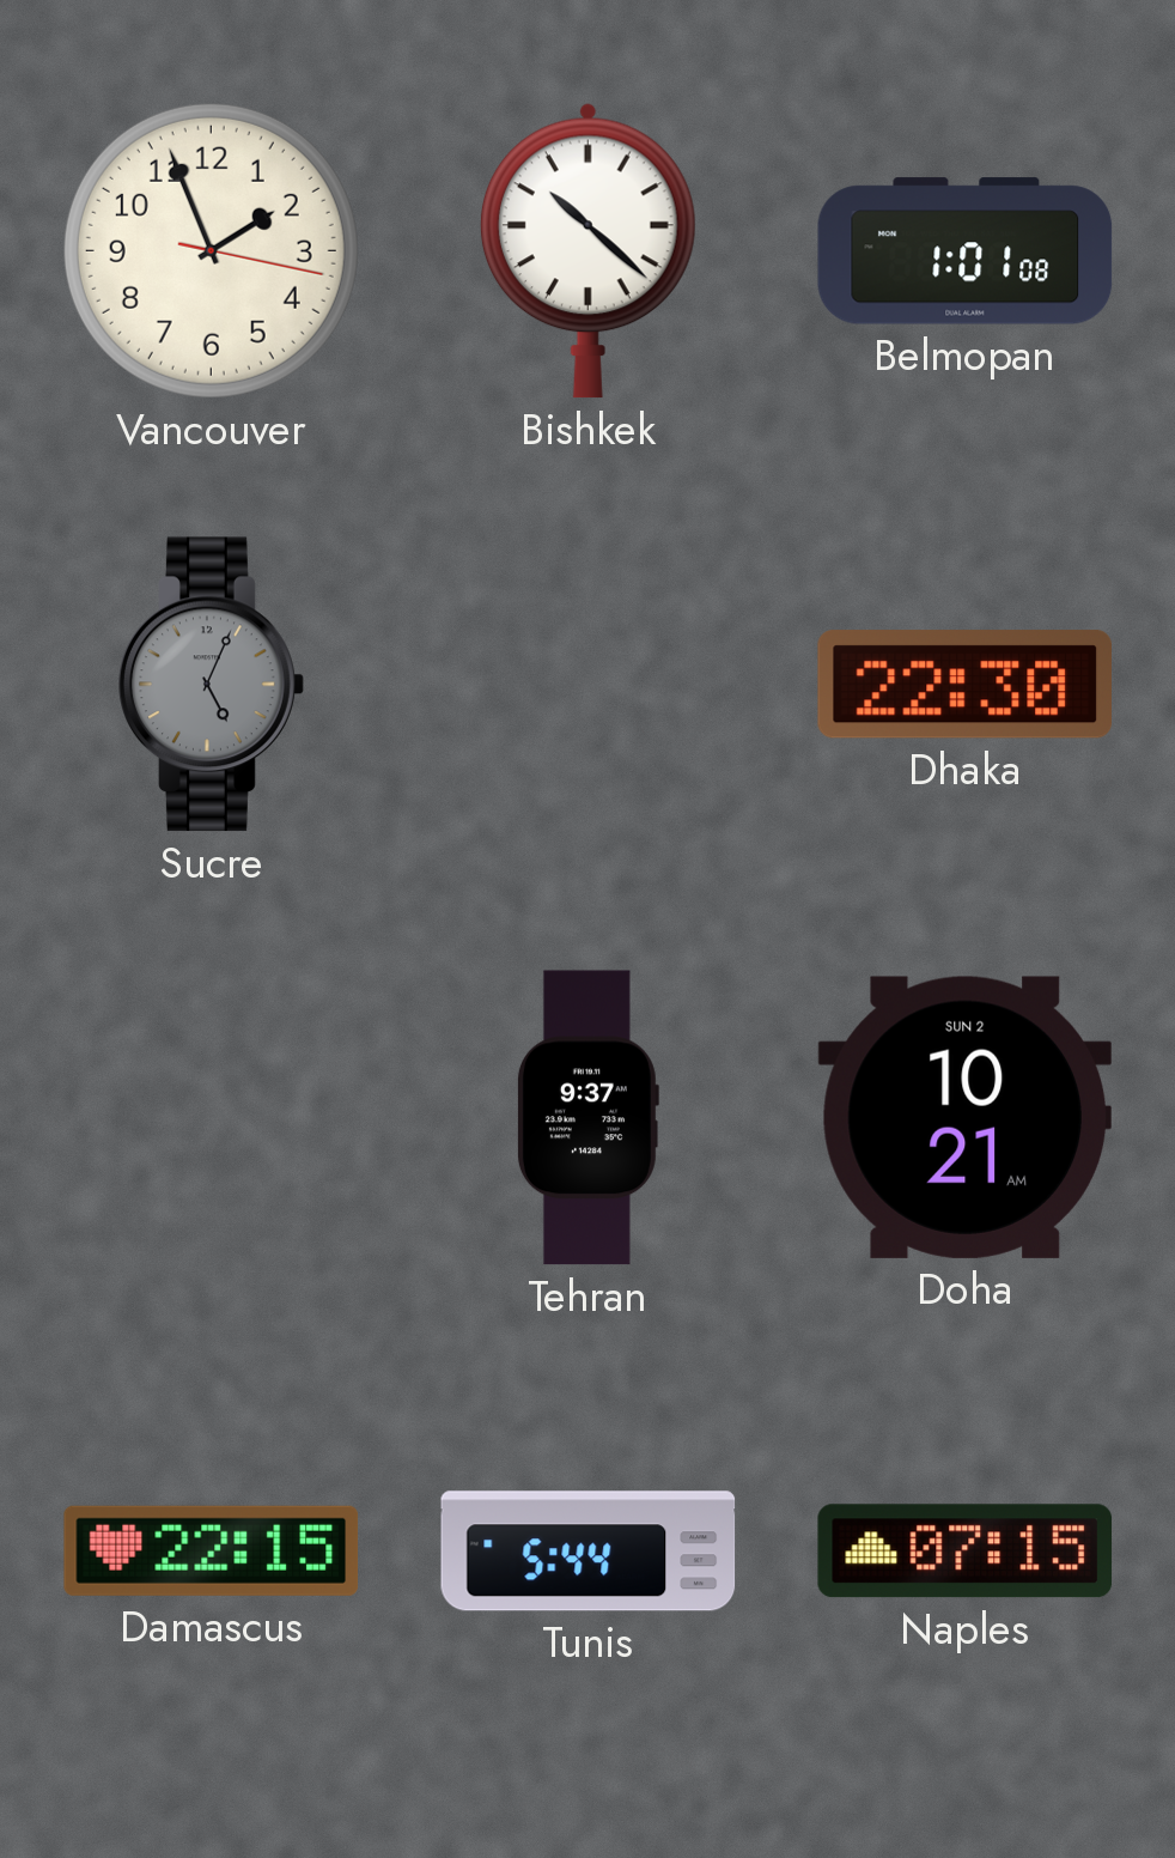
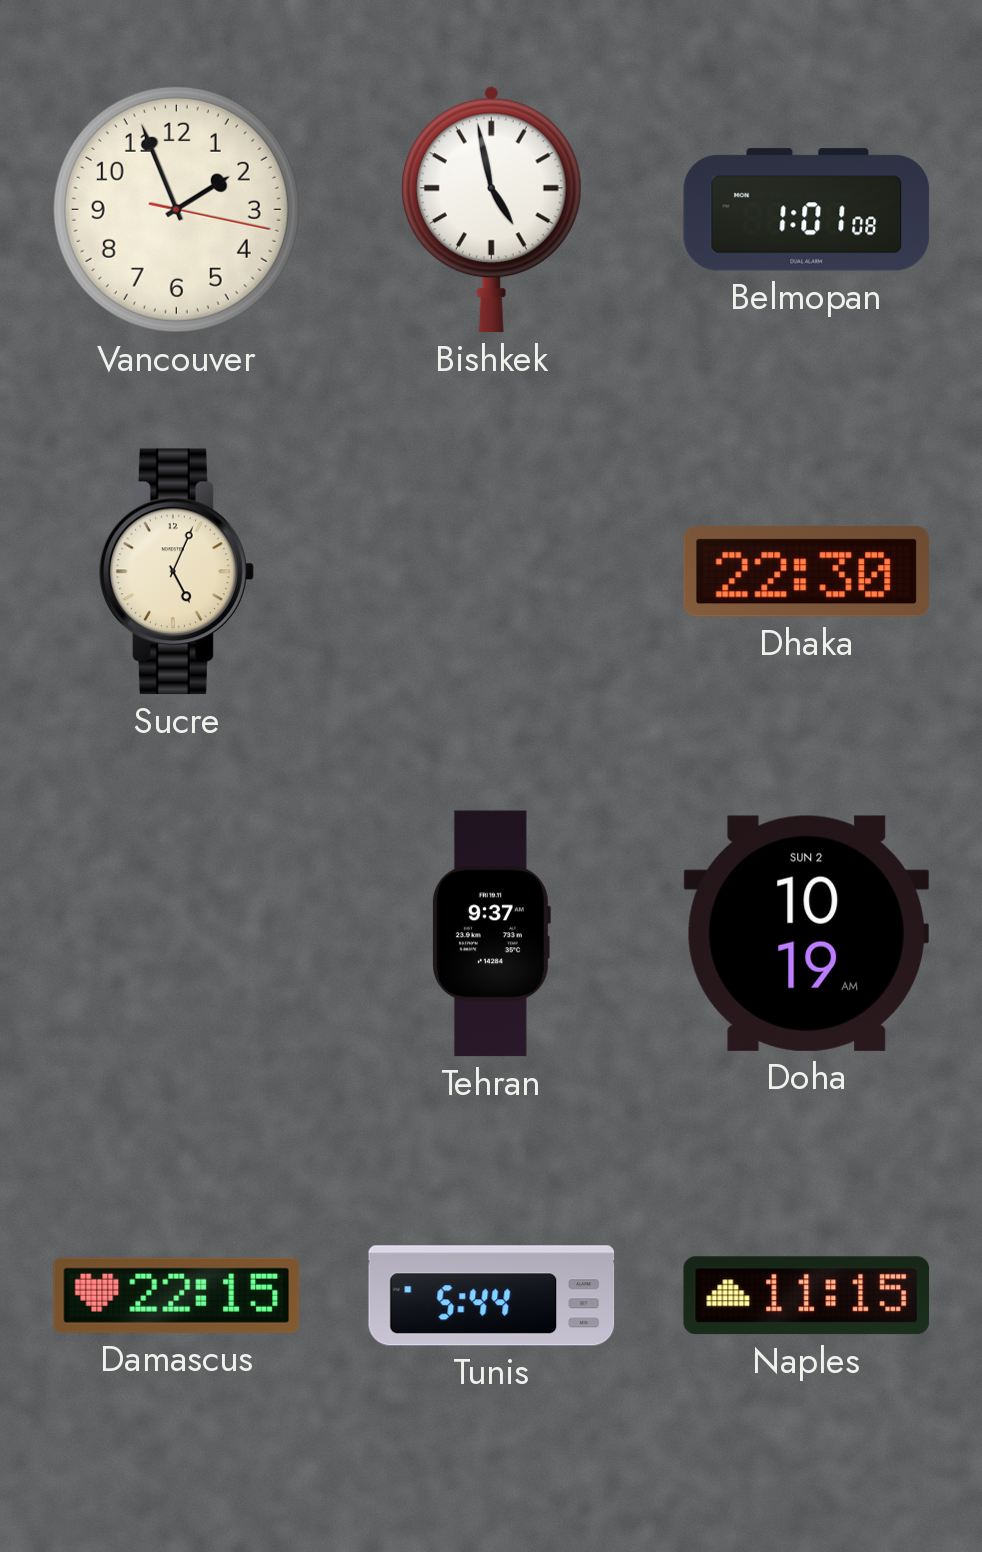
Bishkek: 10:22 -> 4:58
Sucre dial: grey -> cream
Doha: 10:21 -> 10:19
Naples: 07:15 -> 11:15
